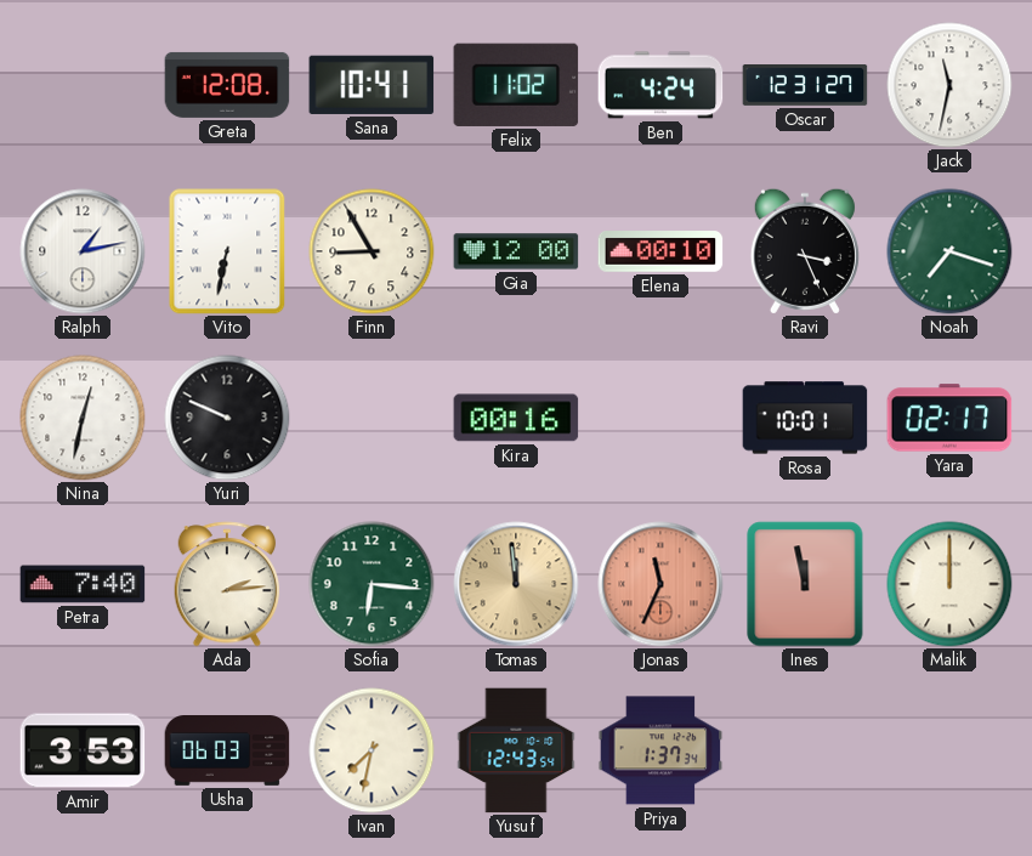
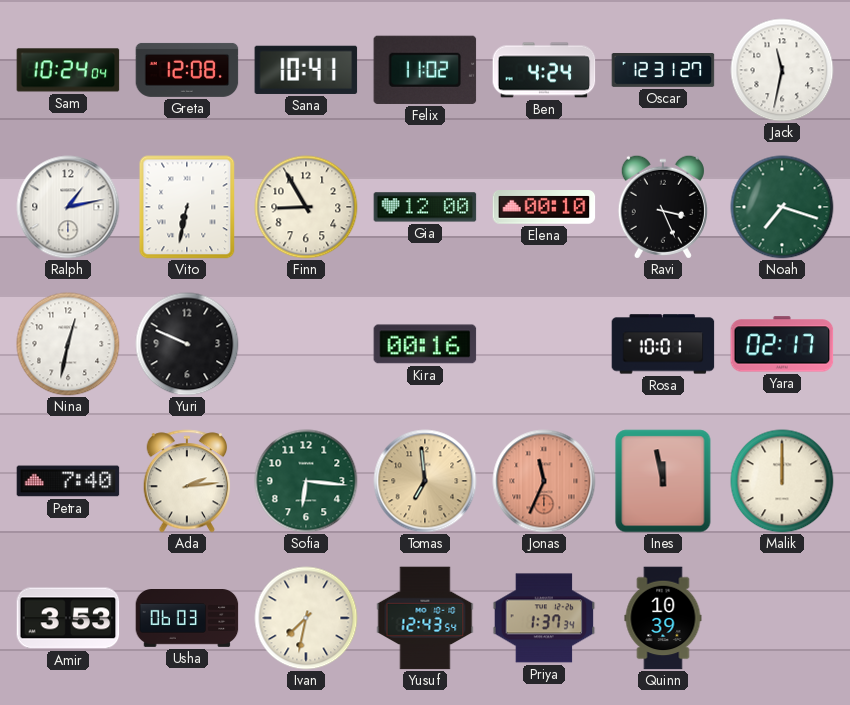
Sam: none -> 10:24
Tomas: 11:59 -> 6:59
Quinn: none -> 10:39
